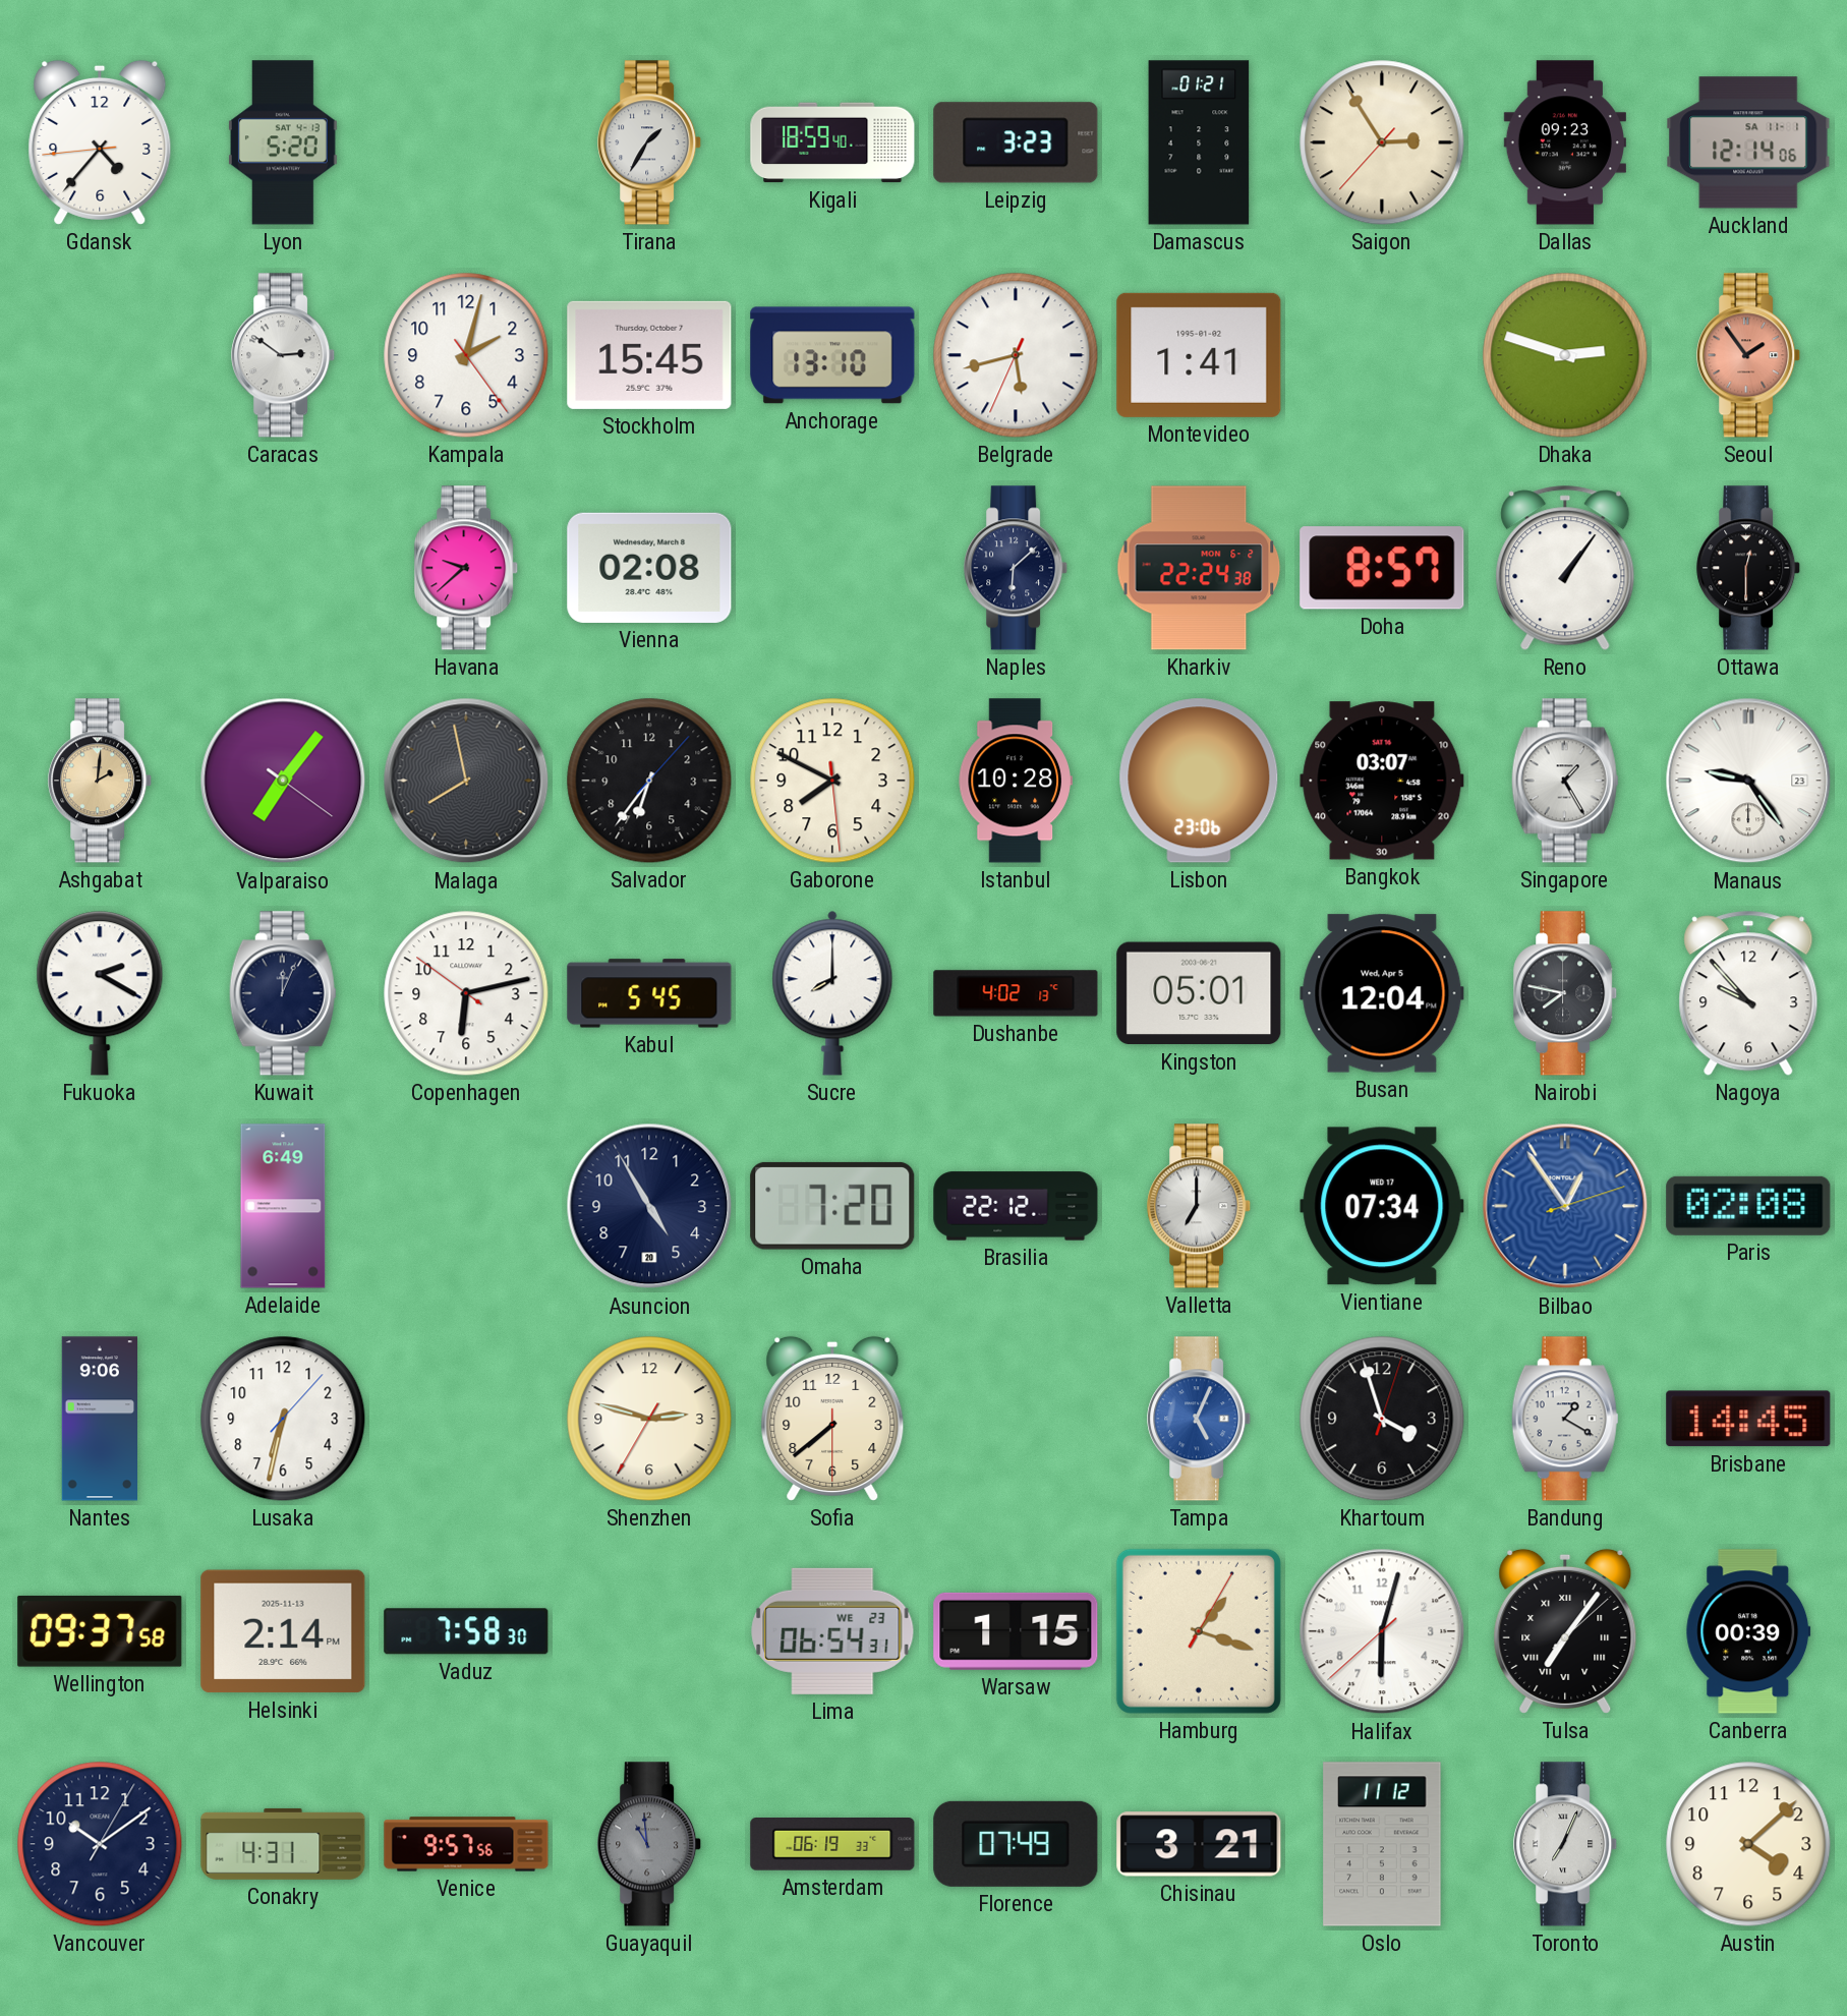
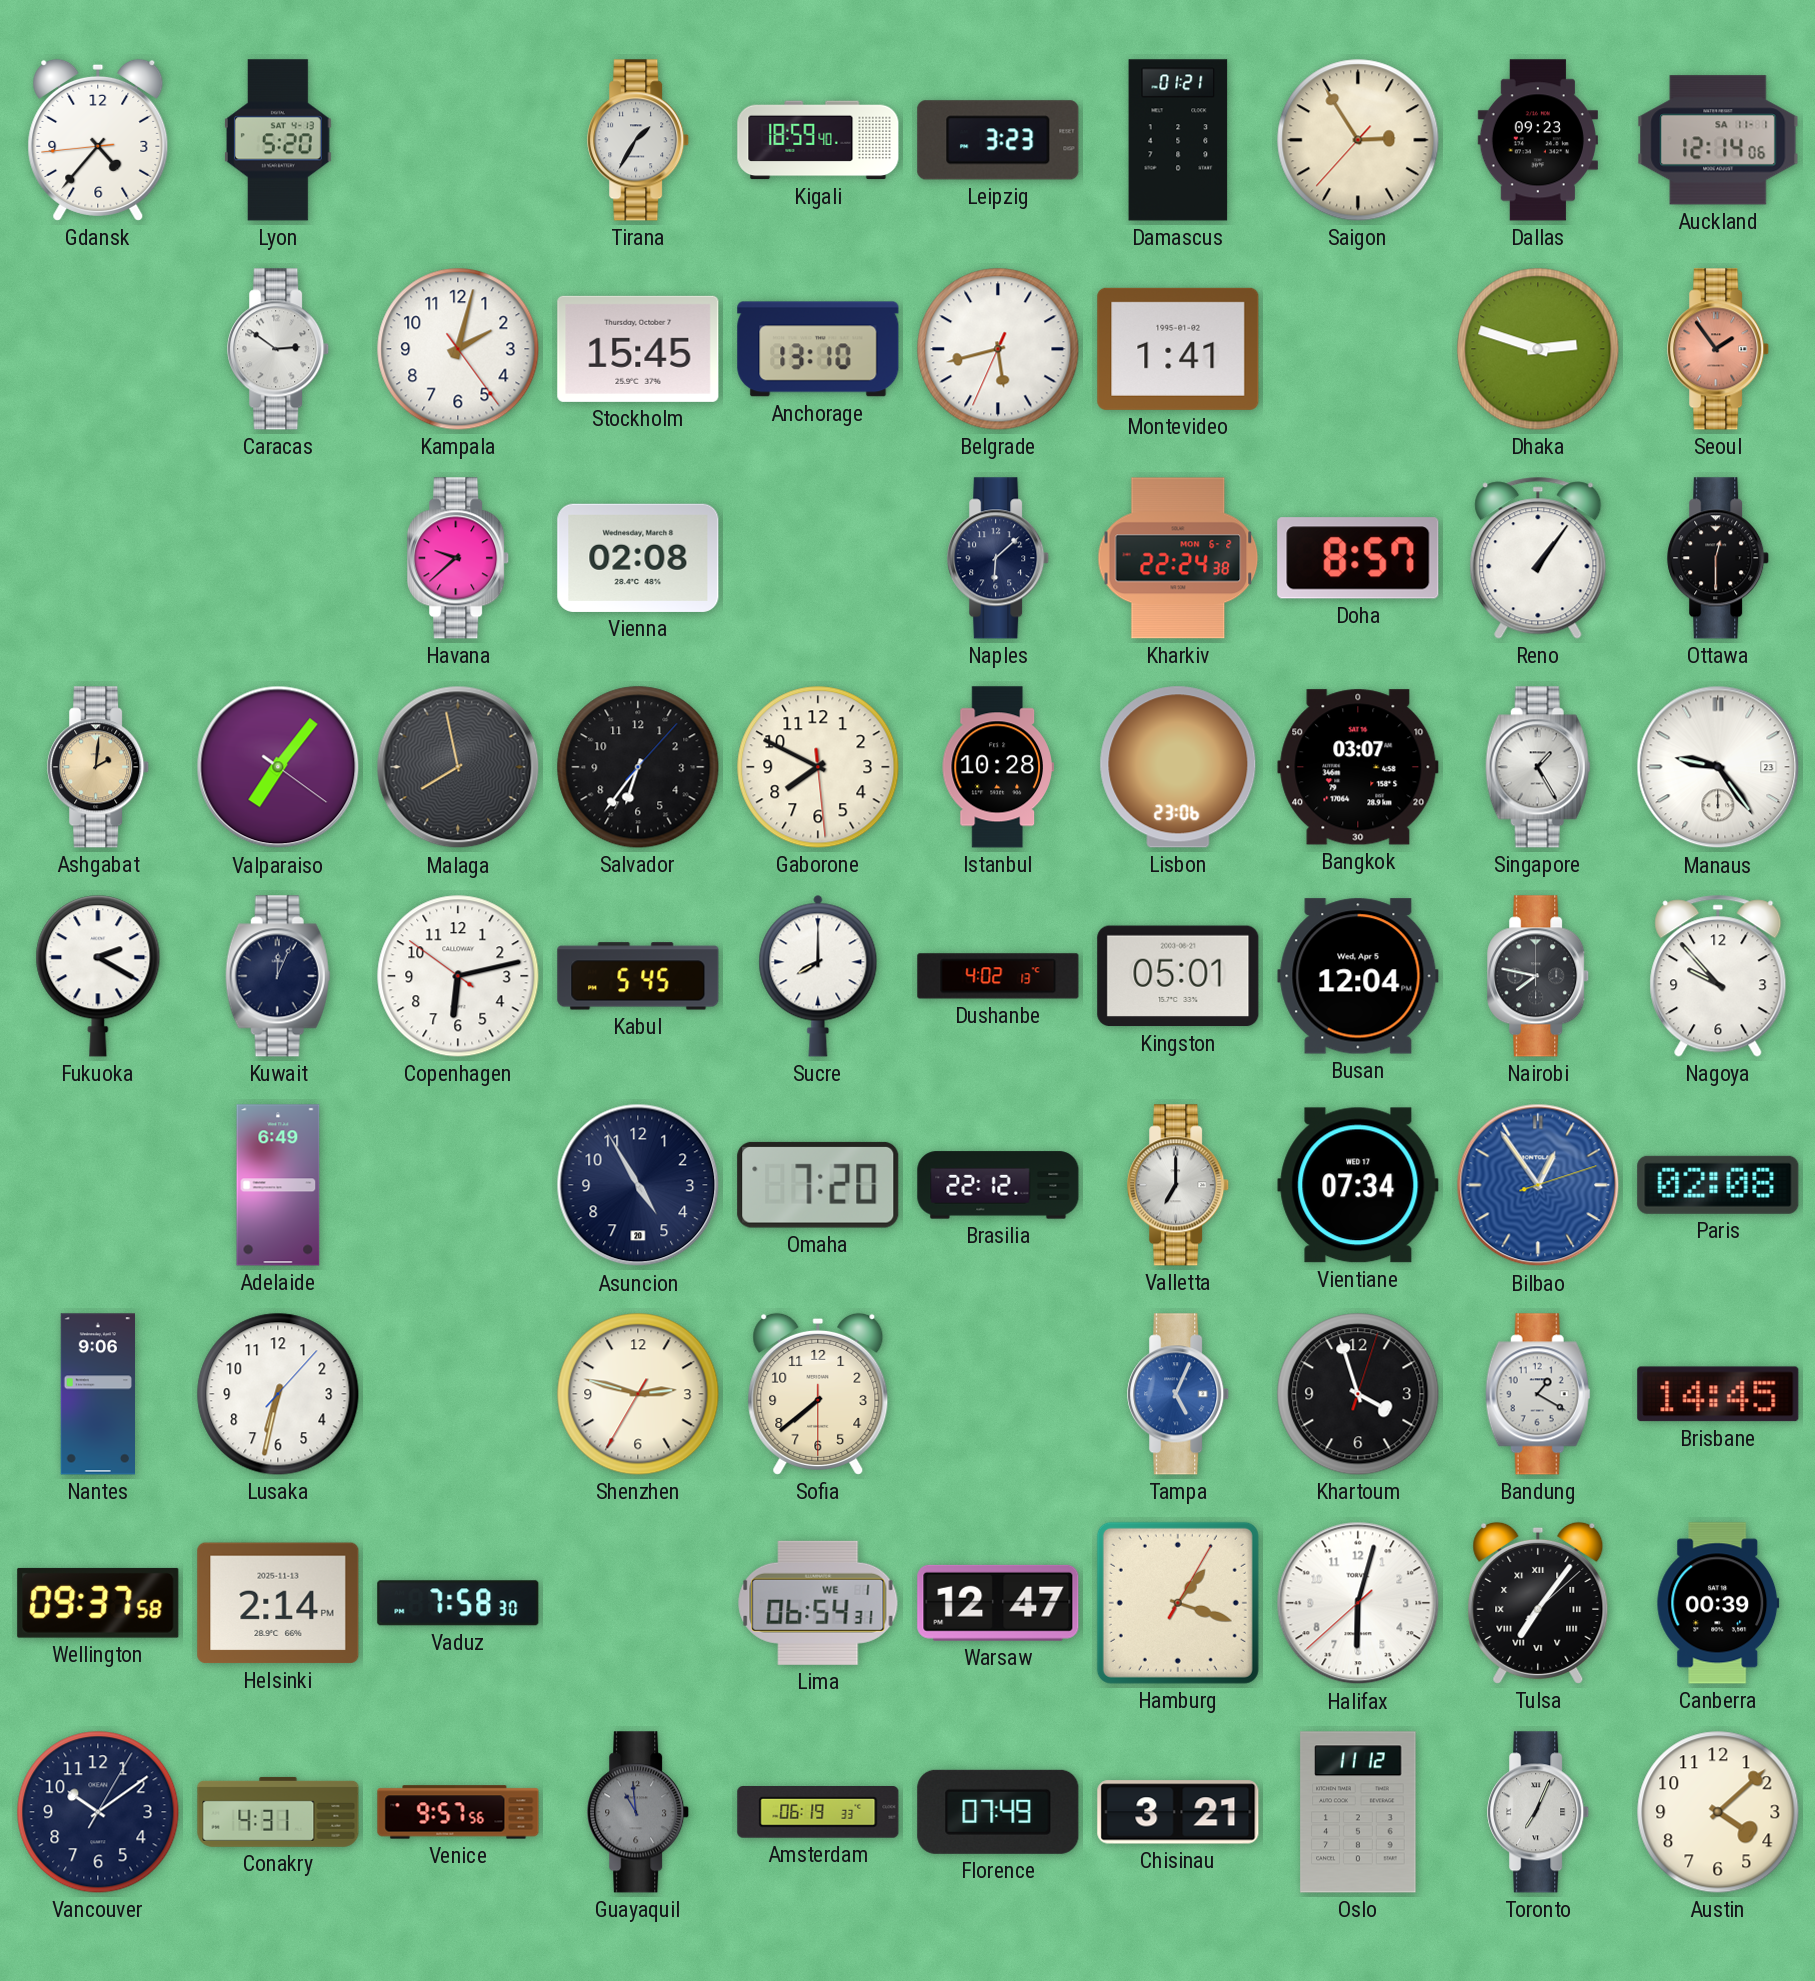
Lima date: WE 23 -> WE 1
Warsaw: 1:15 -> 12:47
